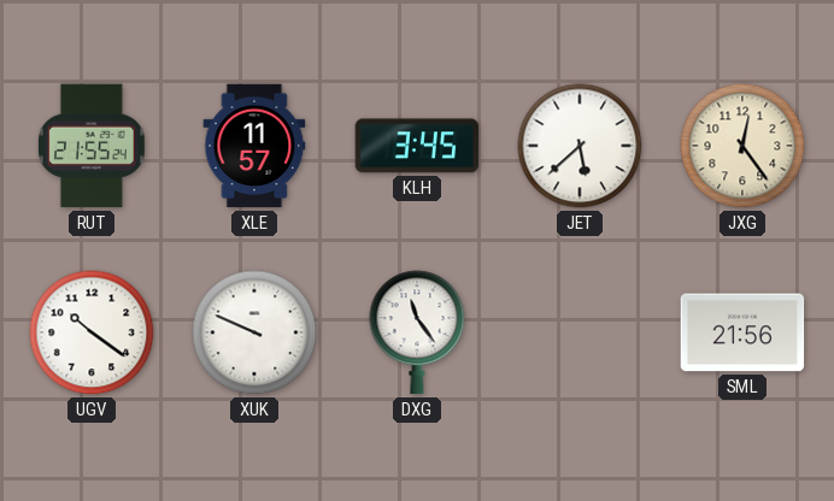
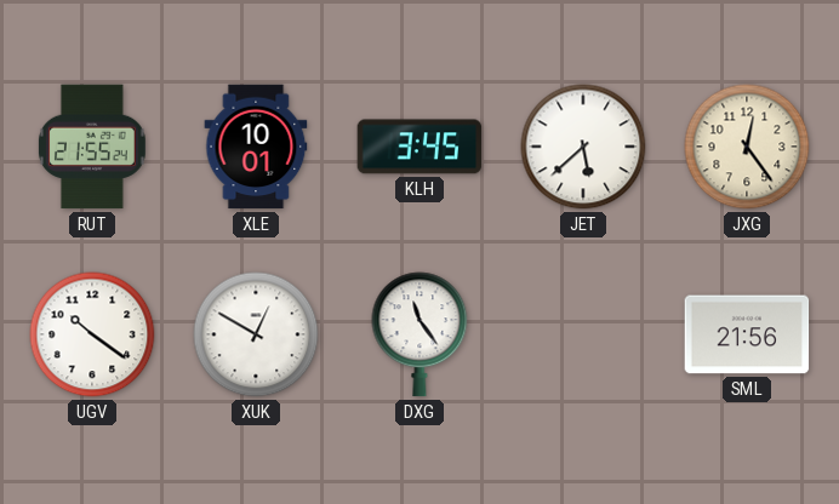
XLE: 11:57 -> 10:01
XUK: 9:49 -> 12:50
